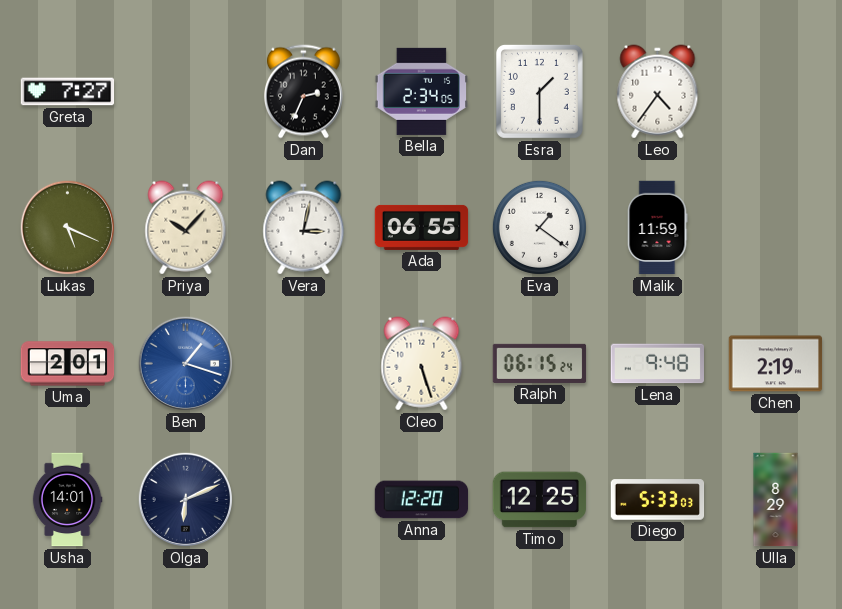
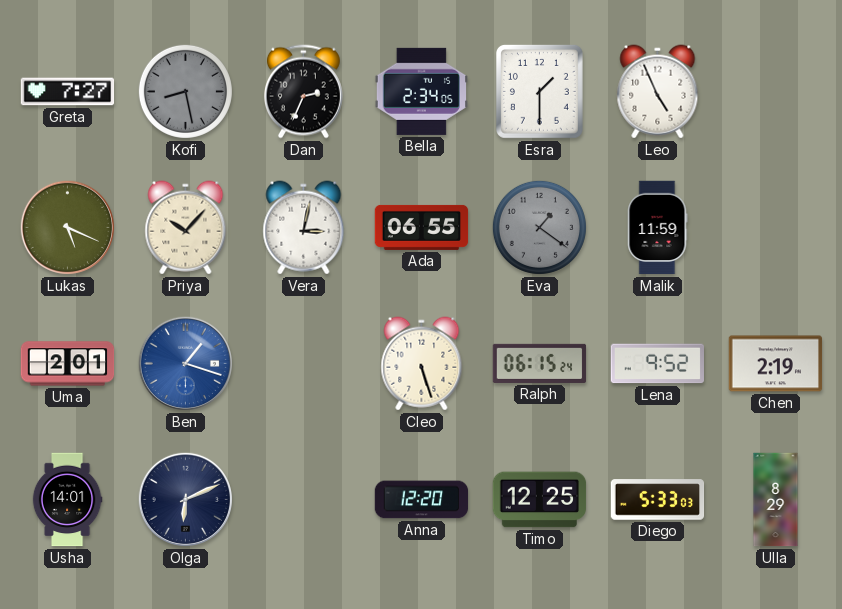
Kofi: none -> 8:28
Leo: 4:36 -> 4:56
Eva dial: white -> grey
Lena: 9:48 -> 9:52
